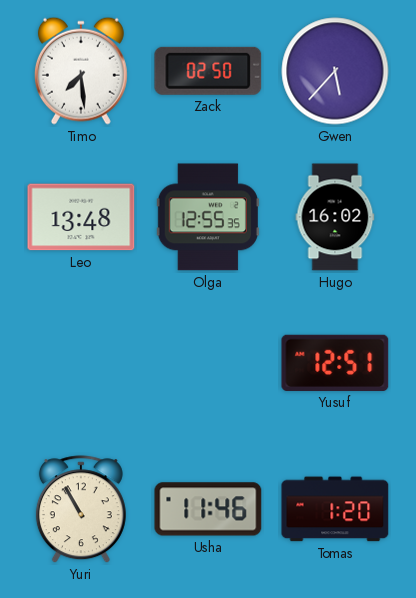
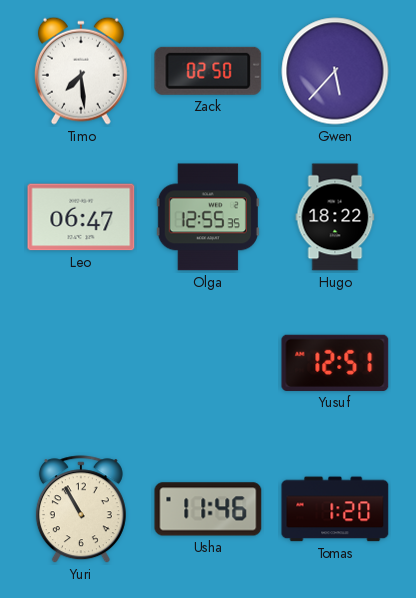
Leo: 13:48 -> 06:47
Hugo: 16:02 -> 18:22
